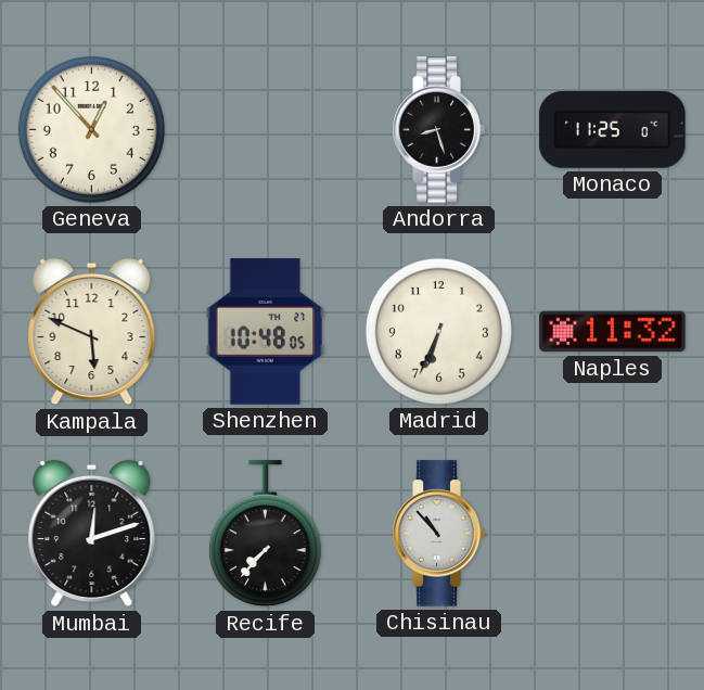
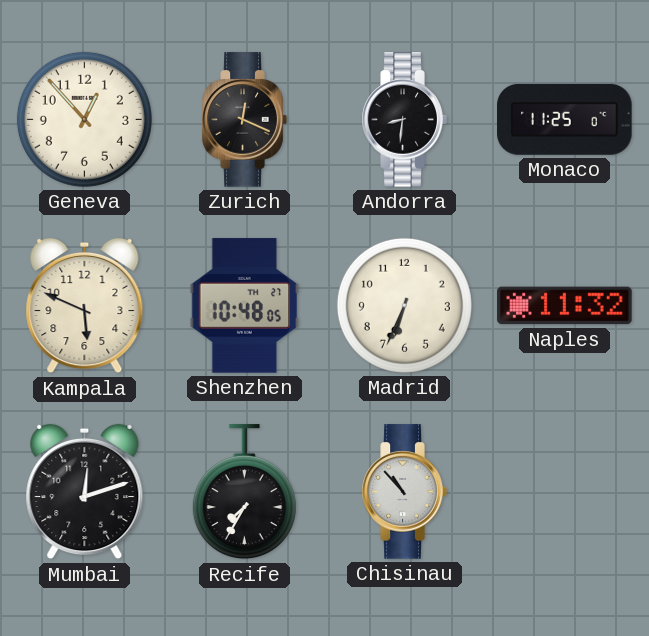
Zurich: none -> 12:19
Andorra: 8:27 -> 8:31
Recife: 7:37 -> 7:35
